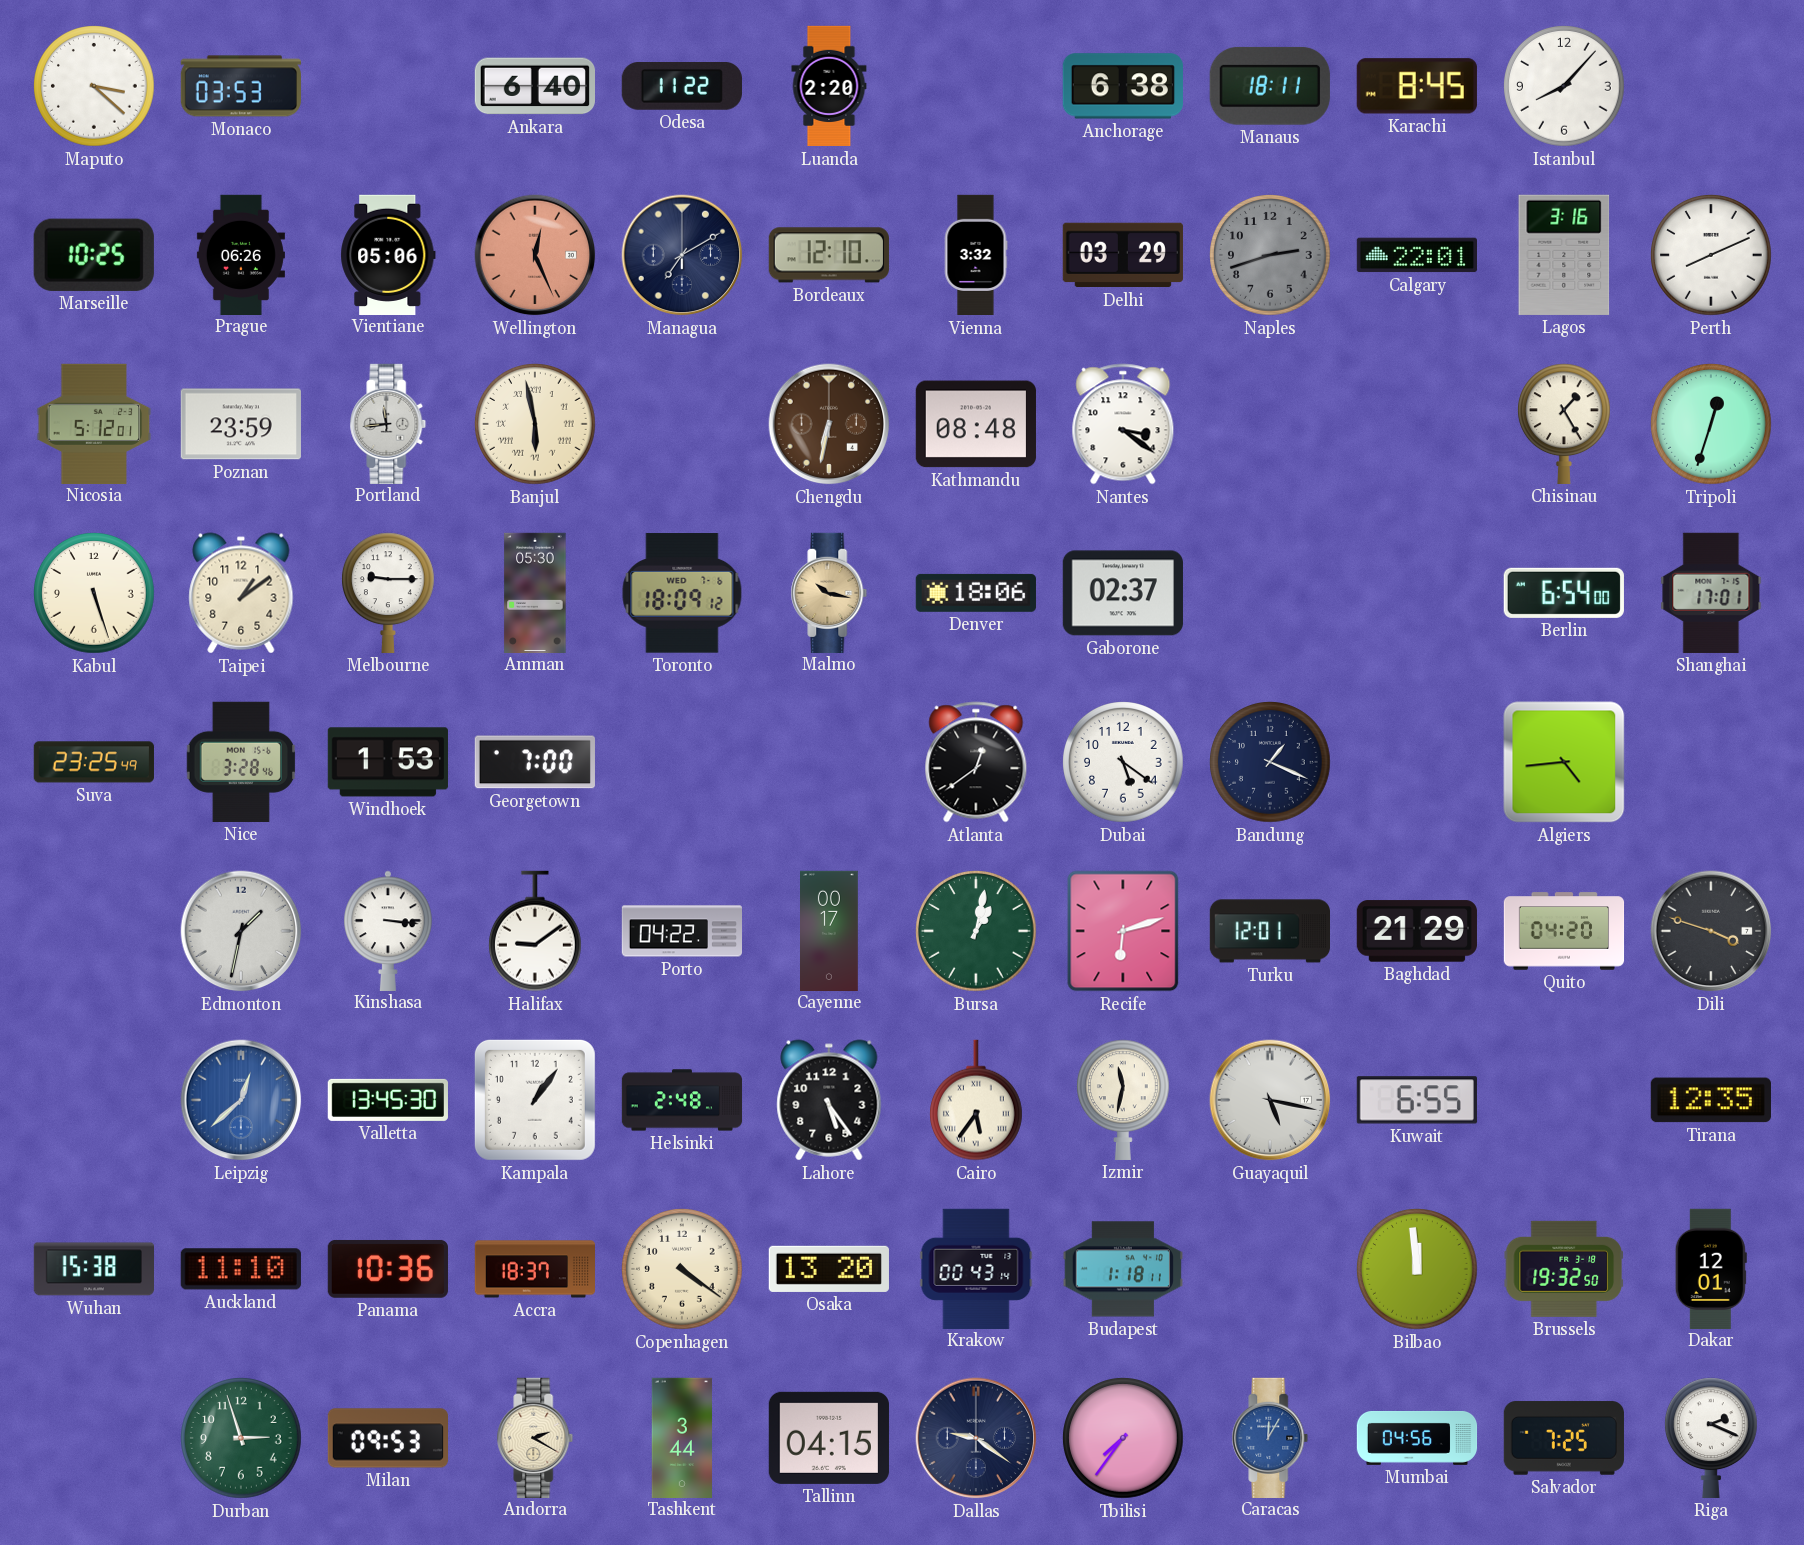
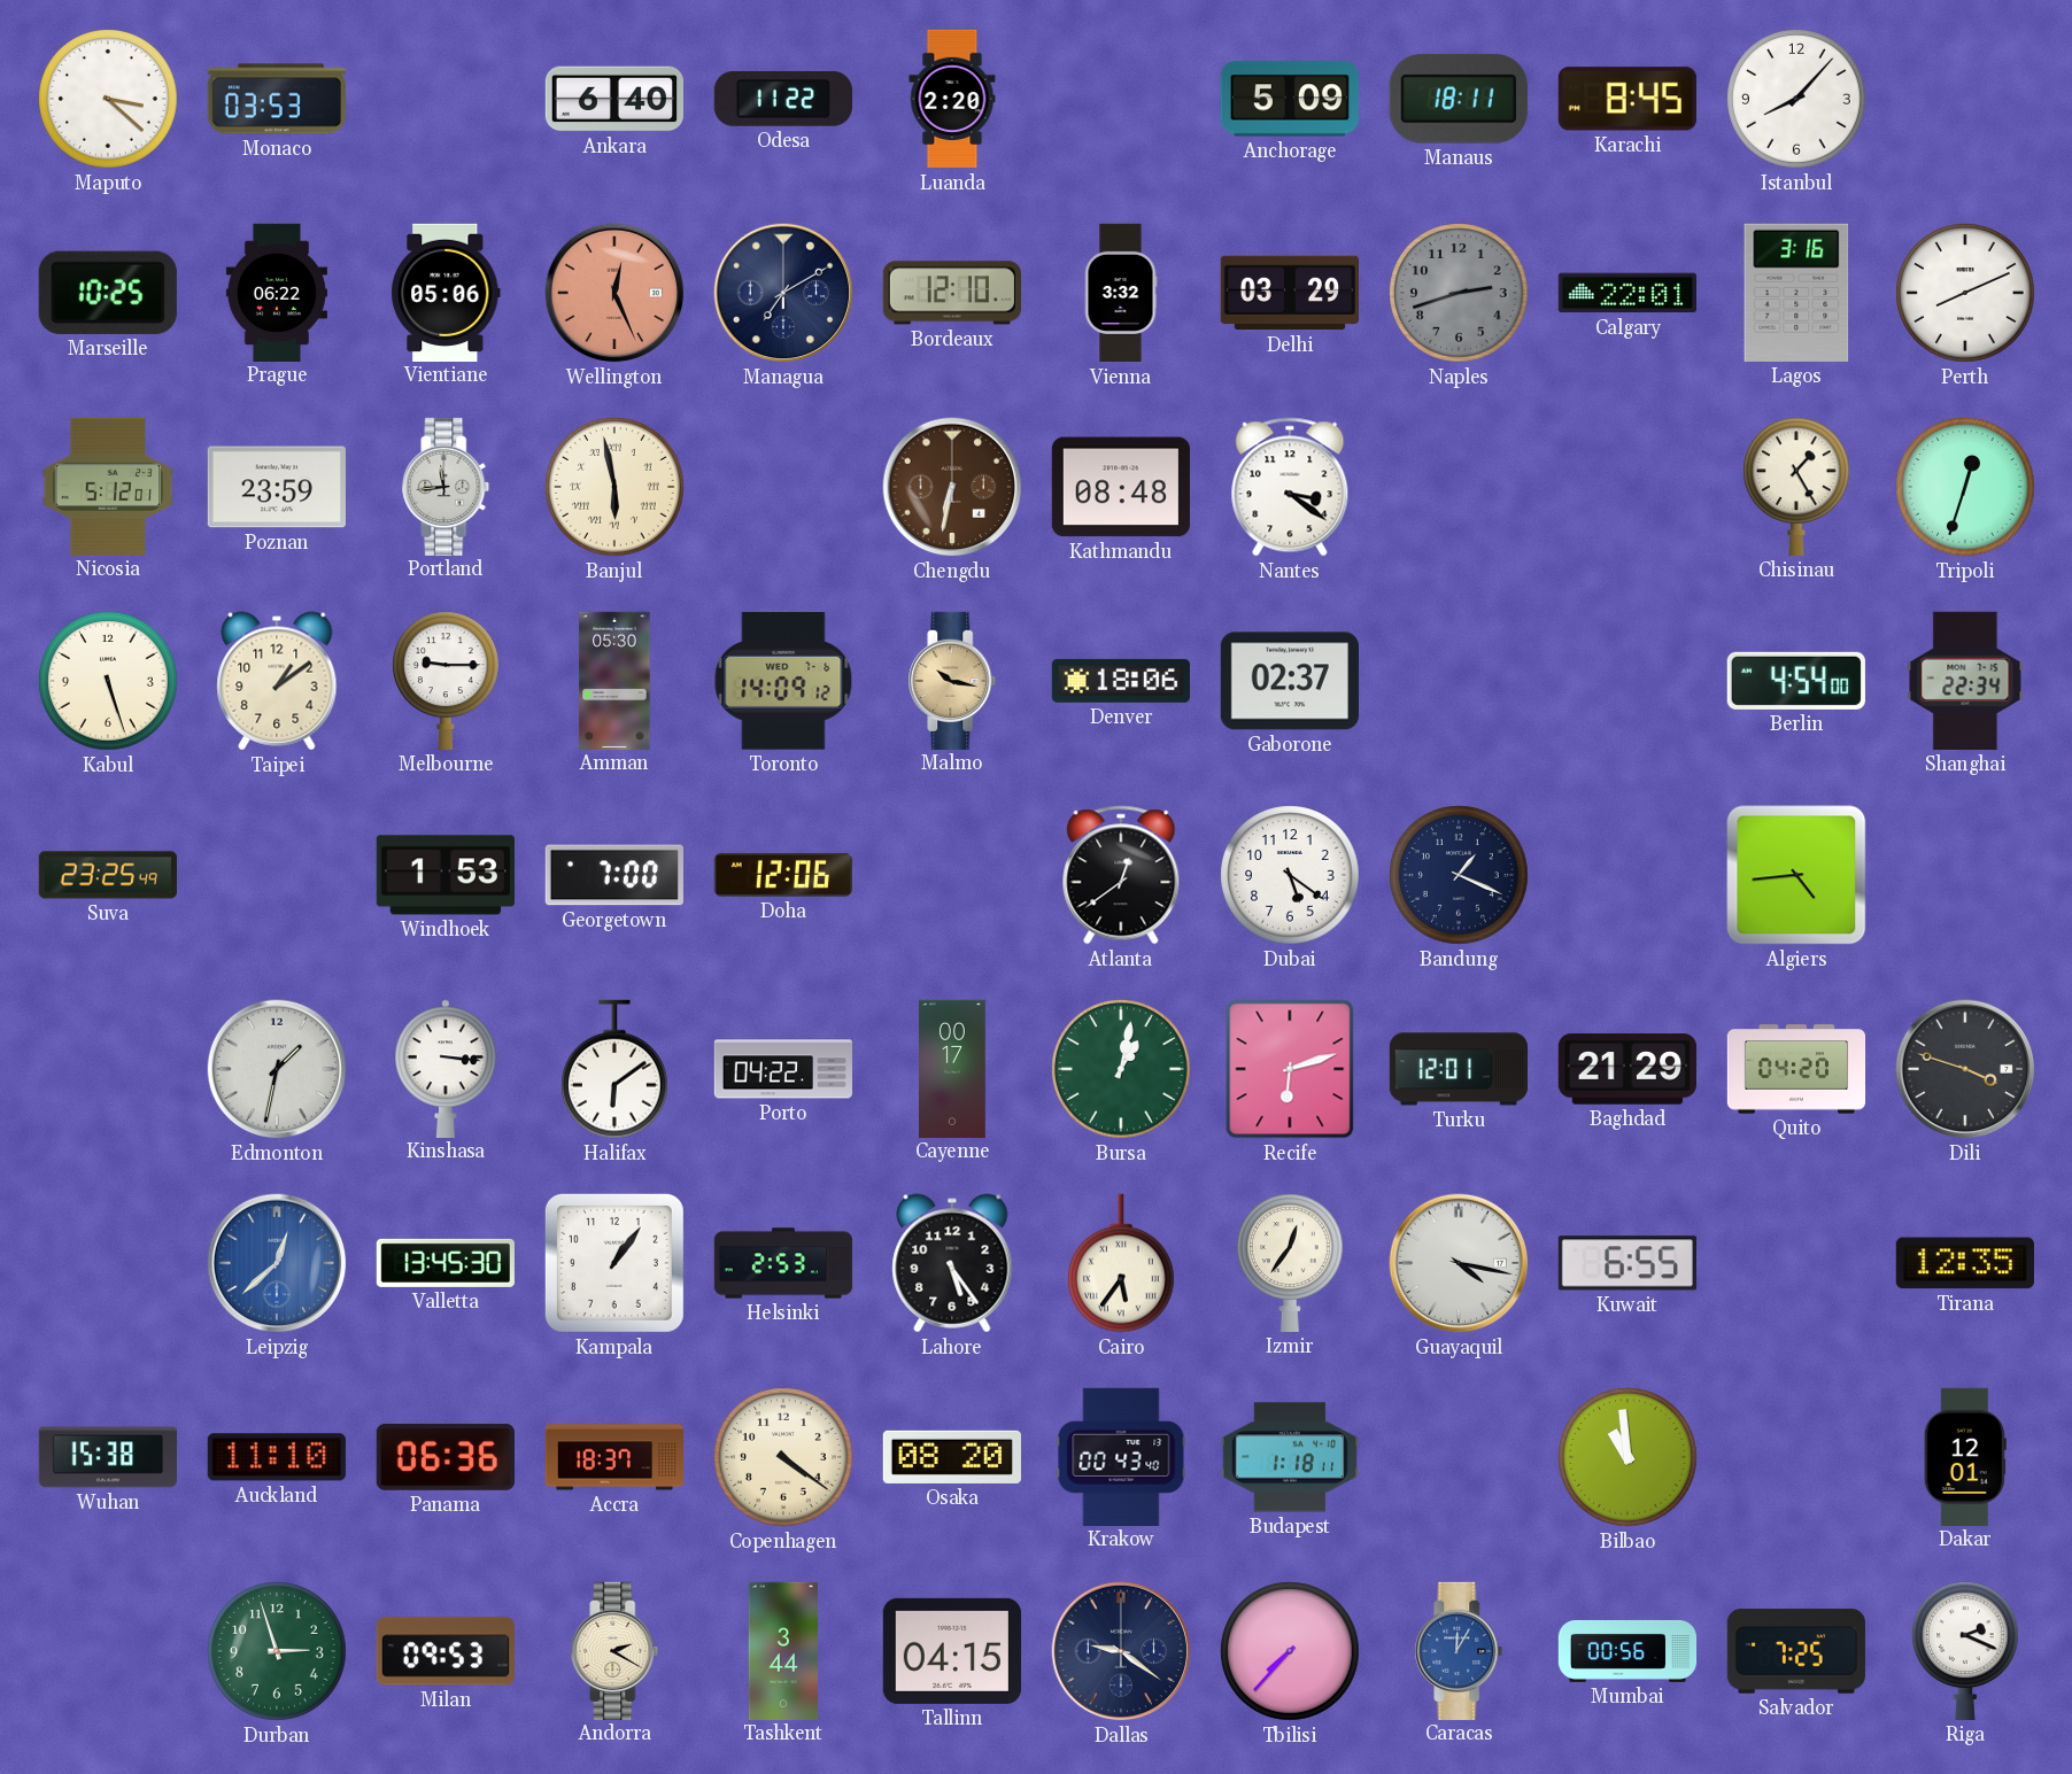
Anchorage: 6:38 -> 5:09
Prague: 06:26 -> 06:22
Toronto: 18:09 -> 14:09
Berlin: 6:54 -> 4:54
Shanghai: 17:01 -> 22:34
Nice: 3:28 -> none
Doha: none -> 12:06
Halifax: 9:09 -> 6:09
Helsinki: 2:48 -> 2:53
Izmir: 11:32 -> 12:36
Guayaquil: 5:17 -> 4:17
Panama: 10:36 -> 06:36
Osaka: 13:20 -> 08:20
Krakow: 00:43:14 -> 00:43:40
Bilbao: 11:59 -> 10:59
Brussels: 19:32 -> none
Tbilisi: 7:36 -> 7:37
Mumbai: 04:56 -> 00:56
